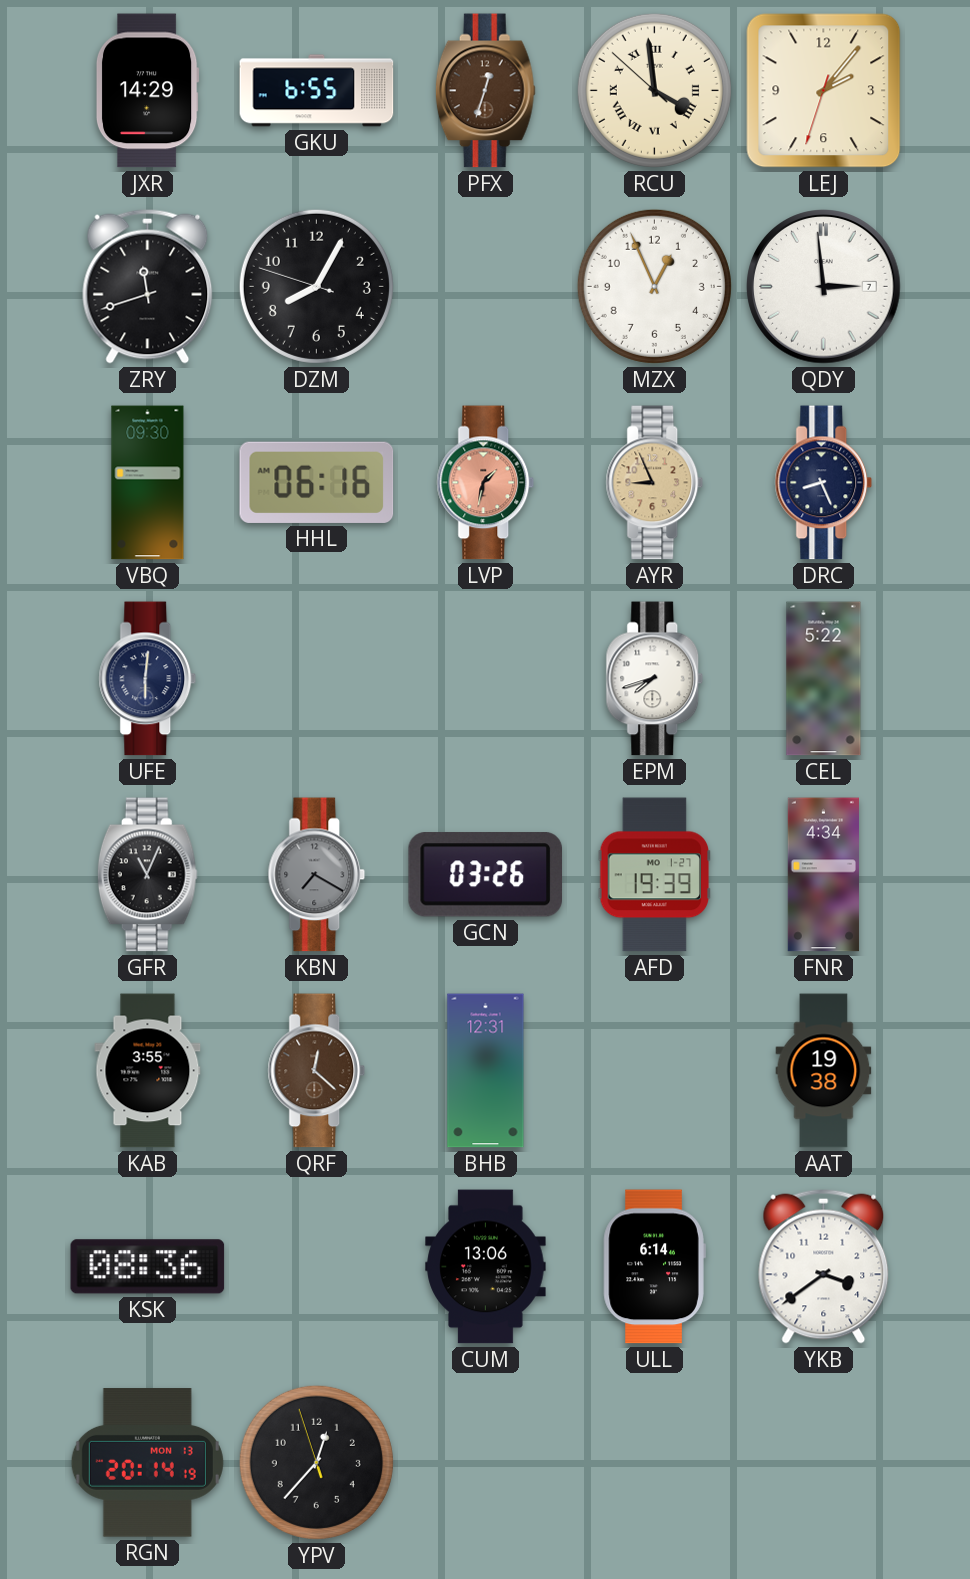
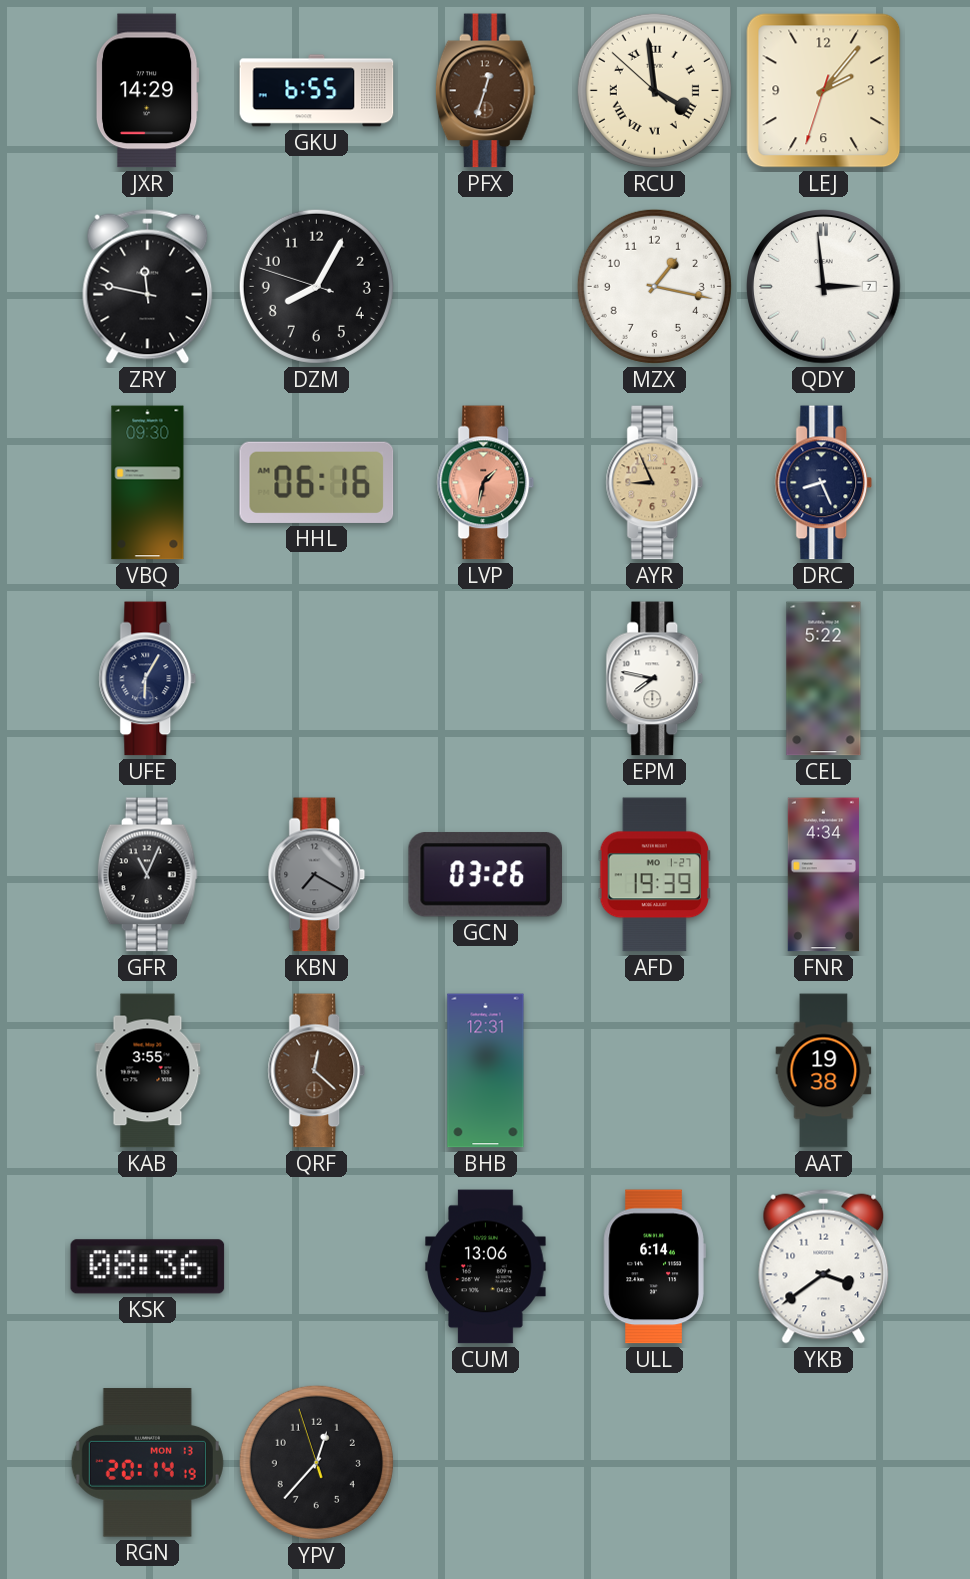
ZRY: 11:42 -> 11:47
MZX: 12:56 -> 1:17
UFE: 6:01 -> 6:05
EPM: 7:42 -> 7:47
